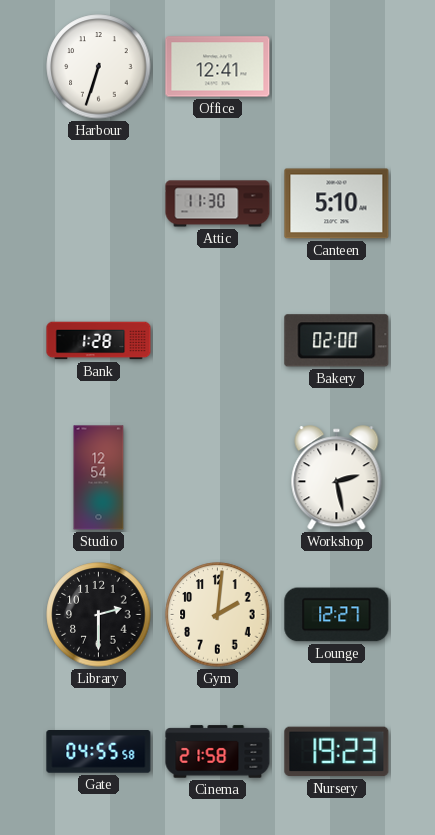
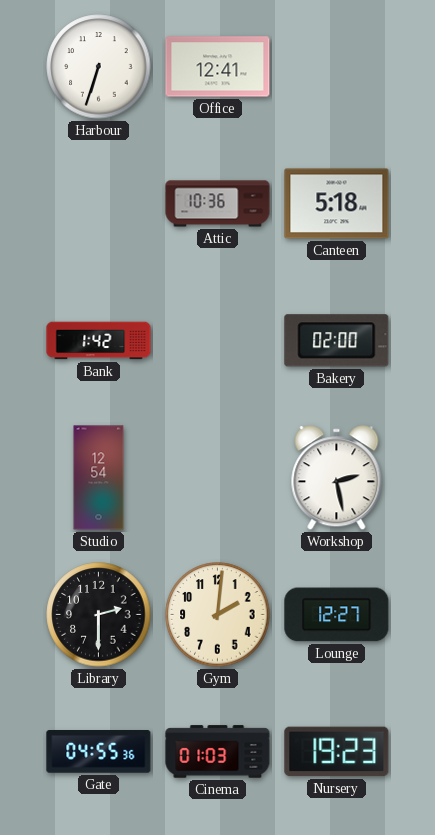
Attic: 11:30 -> 10:36
Canteen: 5:10 -> 5:18
Bank: 1:28 -> 1:42
Gate: 04:55:58 -> 04:55:36
Cinema: 21:58 -> 01:03
